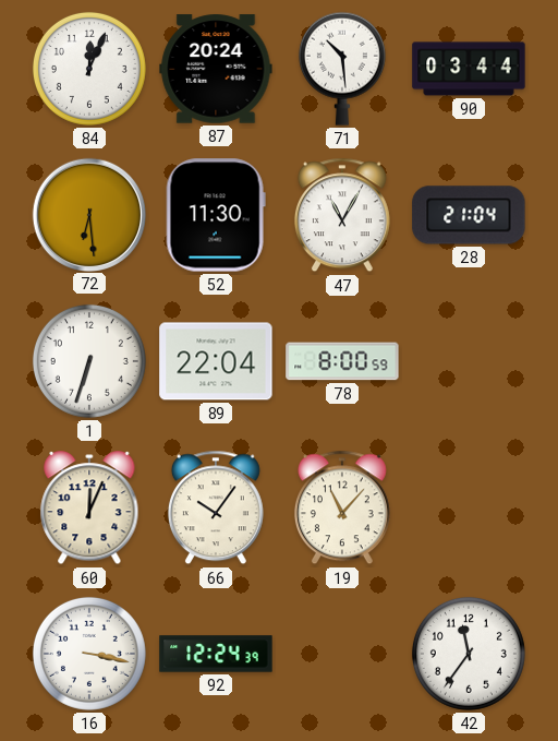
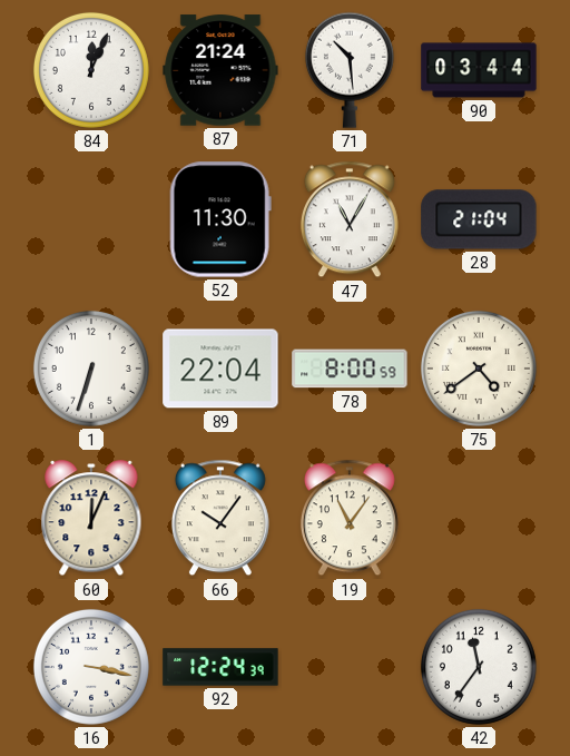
87: 20:24 -> 21:24
72: 6:29 -> none
75: none -> 4:39
19: 11:07 -> 11:06
